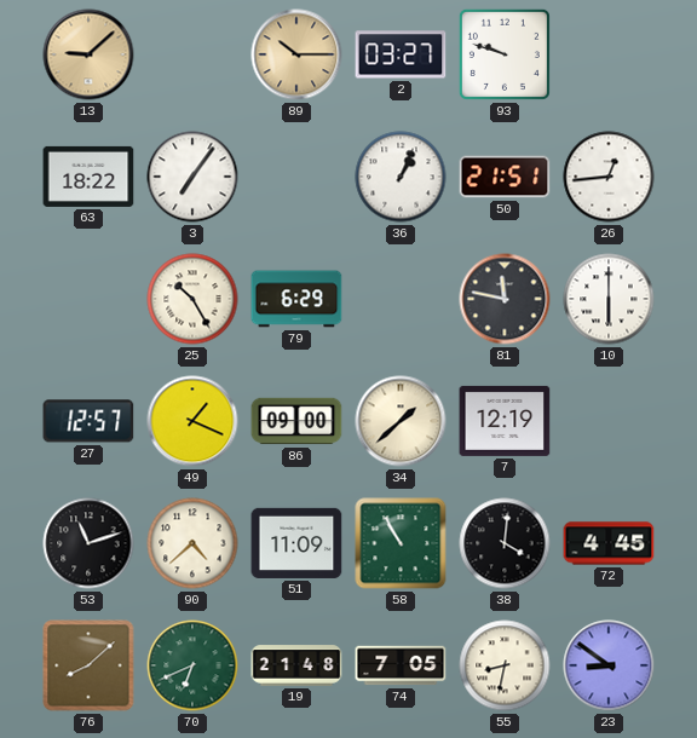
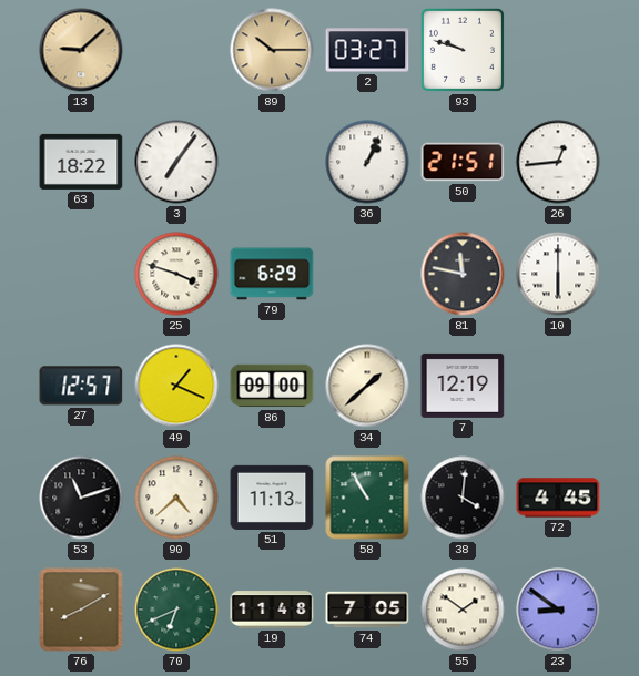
25: 10:25 -> 3:48
51: 11:09 -> 11:13
76: 8:08 -> 8:10
19: 21:48 -> 11:48
55: 8:32 -> 1:51
